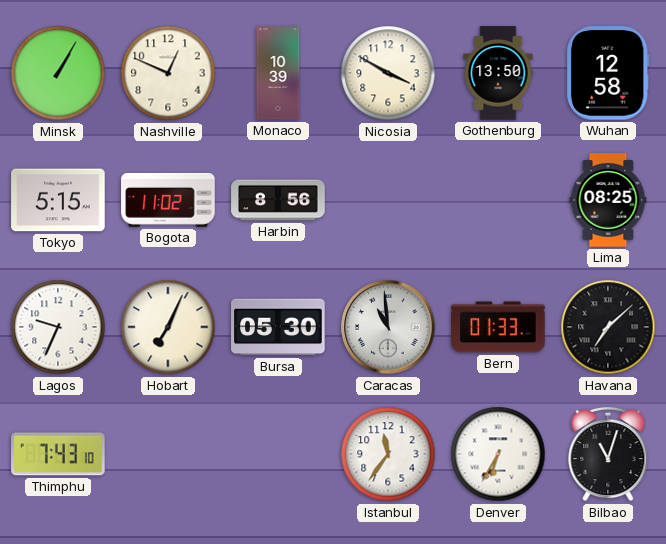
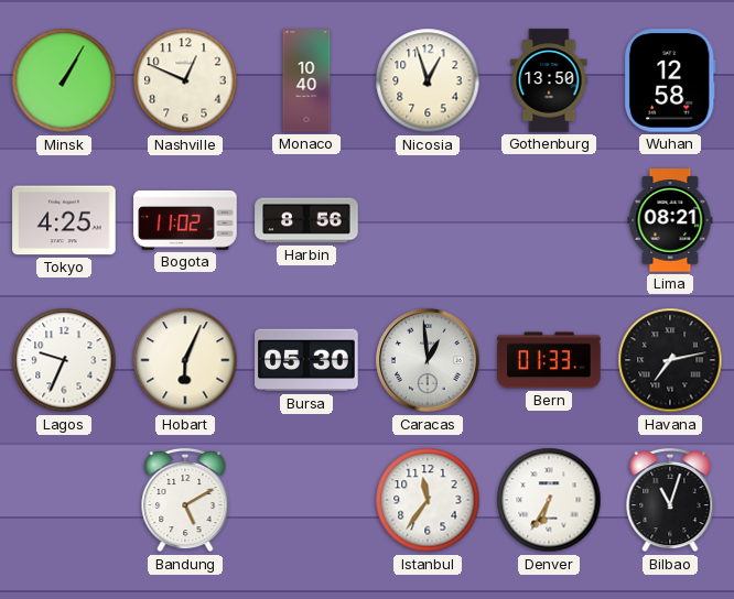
Monaco: 10:39 -> 10:40
Nicosia: 3:50 -> 12:57
Tokyo: 5:15 -> 4:25
Lima: 08:25 -> 08:21
Hobart: 7:04 -> 6:04
Caracas: 10:59 -> 12:59
Havana: 7:08 -> 7:13
Thimphu: 7:43 -> none
Bandung: none -> 5:10
